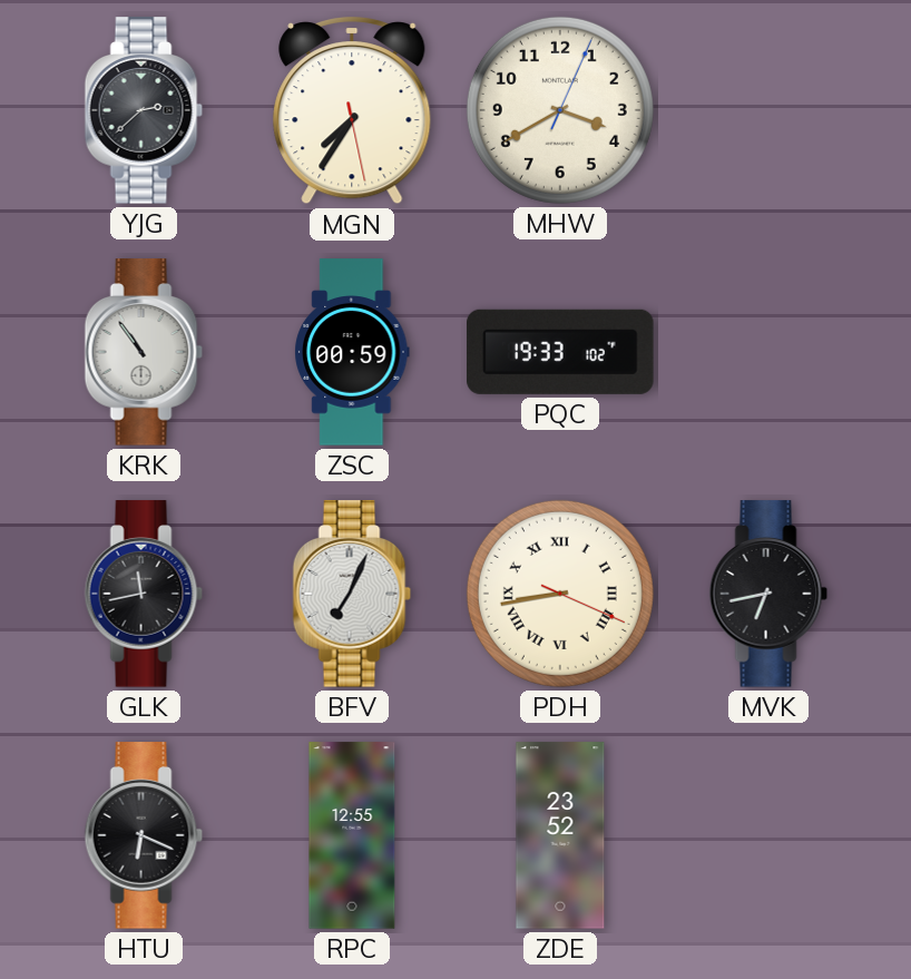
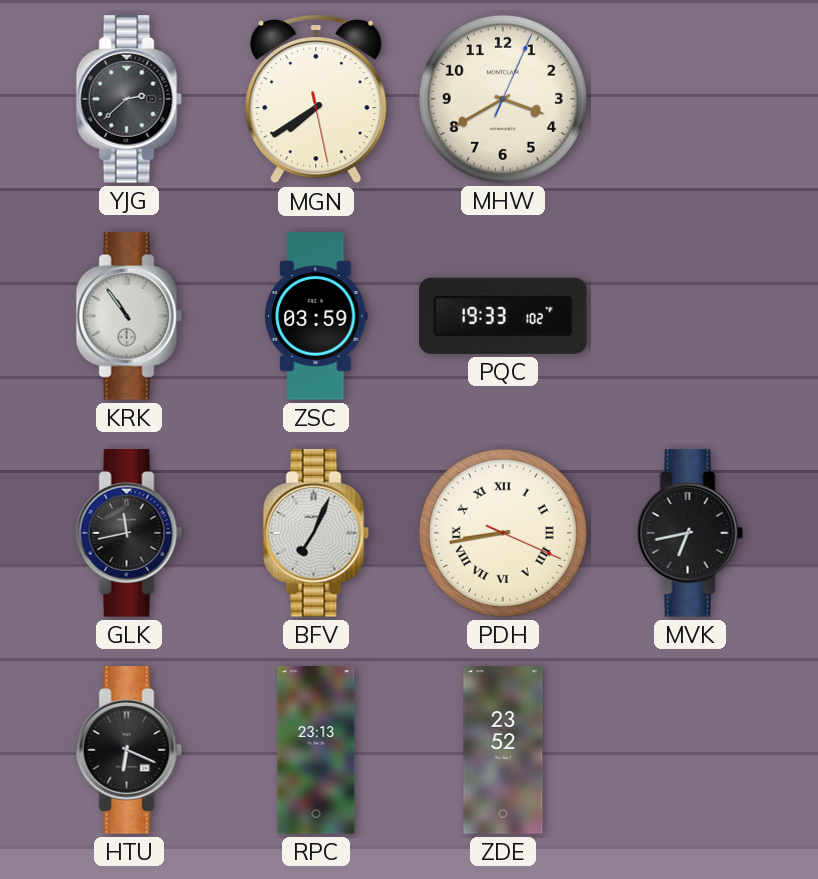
MGN: 7:35 -> 7:39
ZSC: 00:59 -> 03:59
RPC: 12:55 -> 23:13
